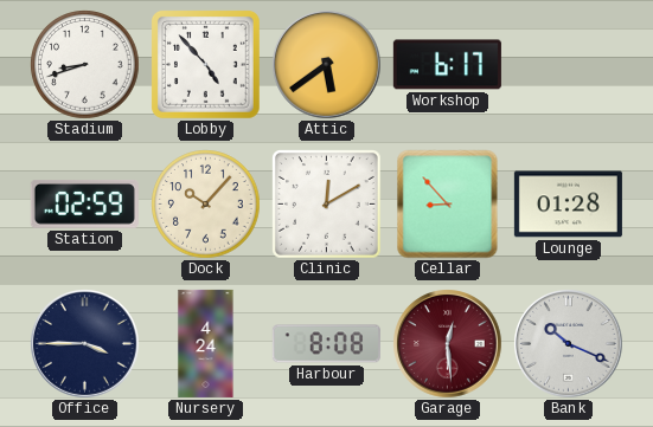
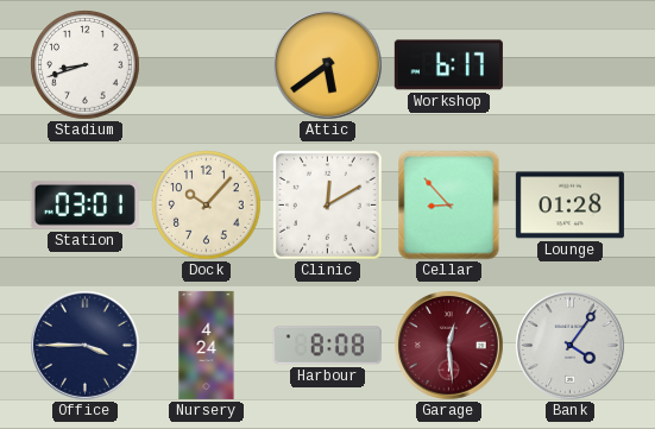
Lobby: 4:53 -> none
Station: 02:59 -> 03:01
Bank: 10:19 -> 4:06
